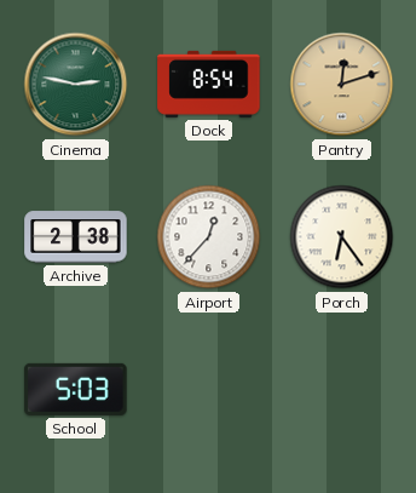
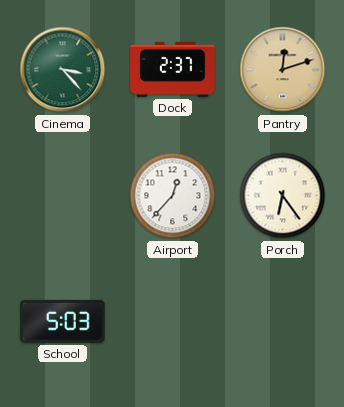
Cinema: 2:47 -> 3:23
Dock: 8:54 -> 2:37
Archive: 2:38 -> none
